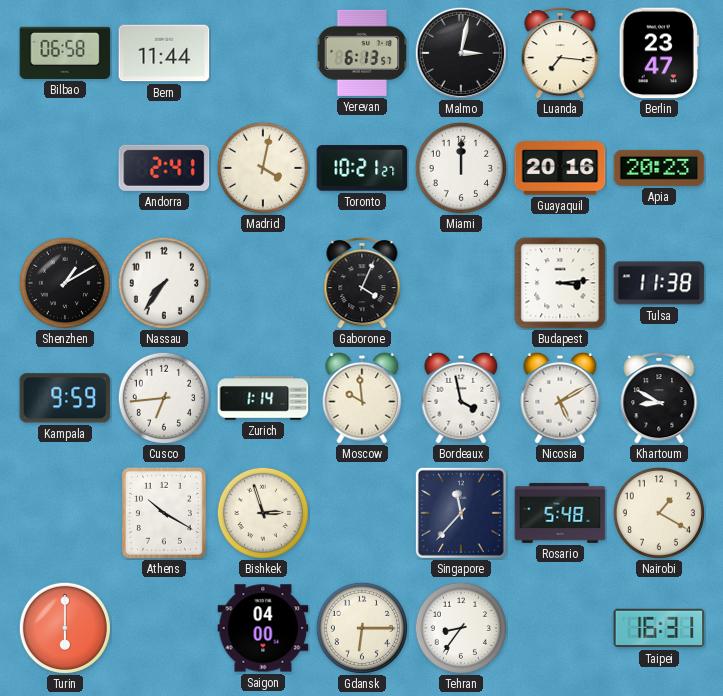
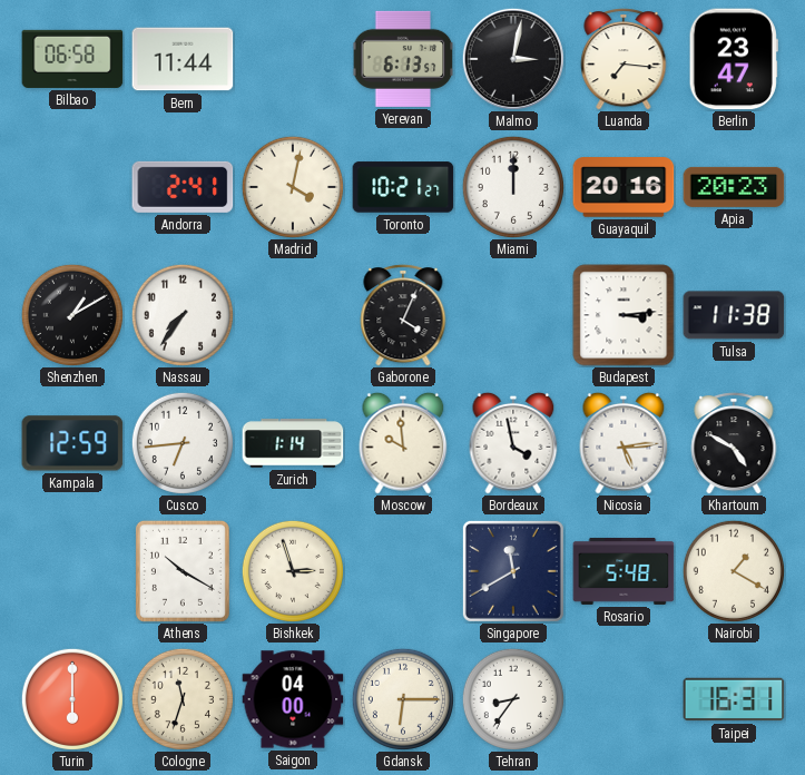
Kampala: 9:59 -> 12:59
Nicosia: 5:10 -> 5:14
Khartoum: 8:50 -> 4:50
Singapore: 11:37 -> 11:40
Cologne: none -> 11:33
